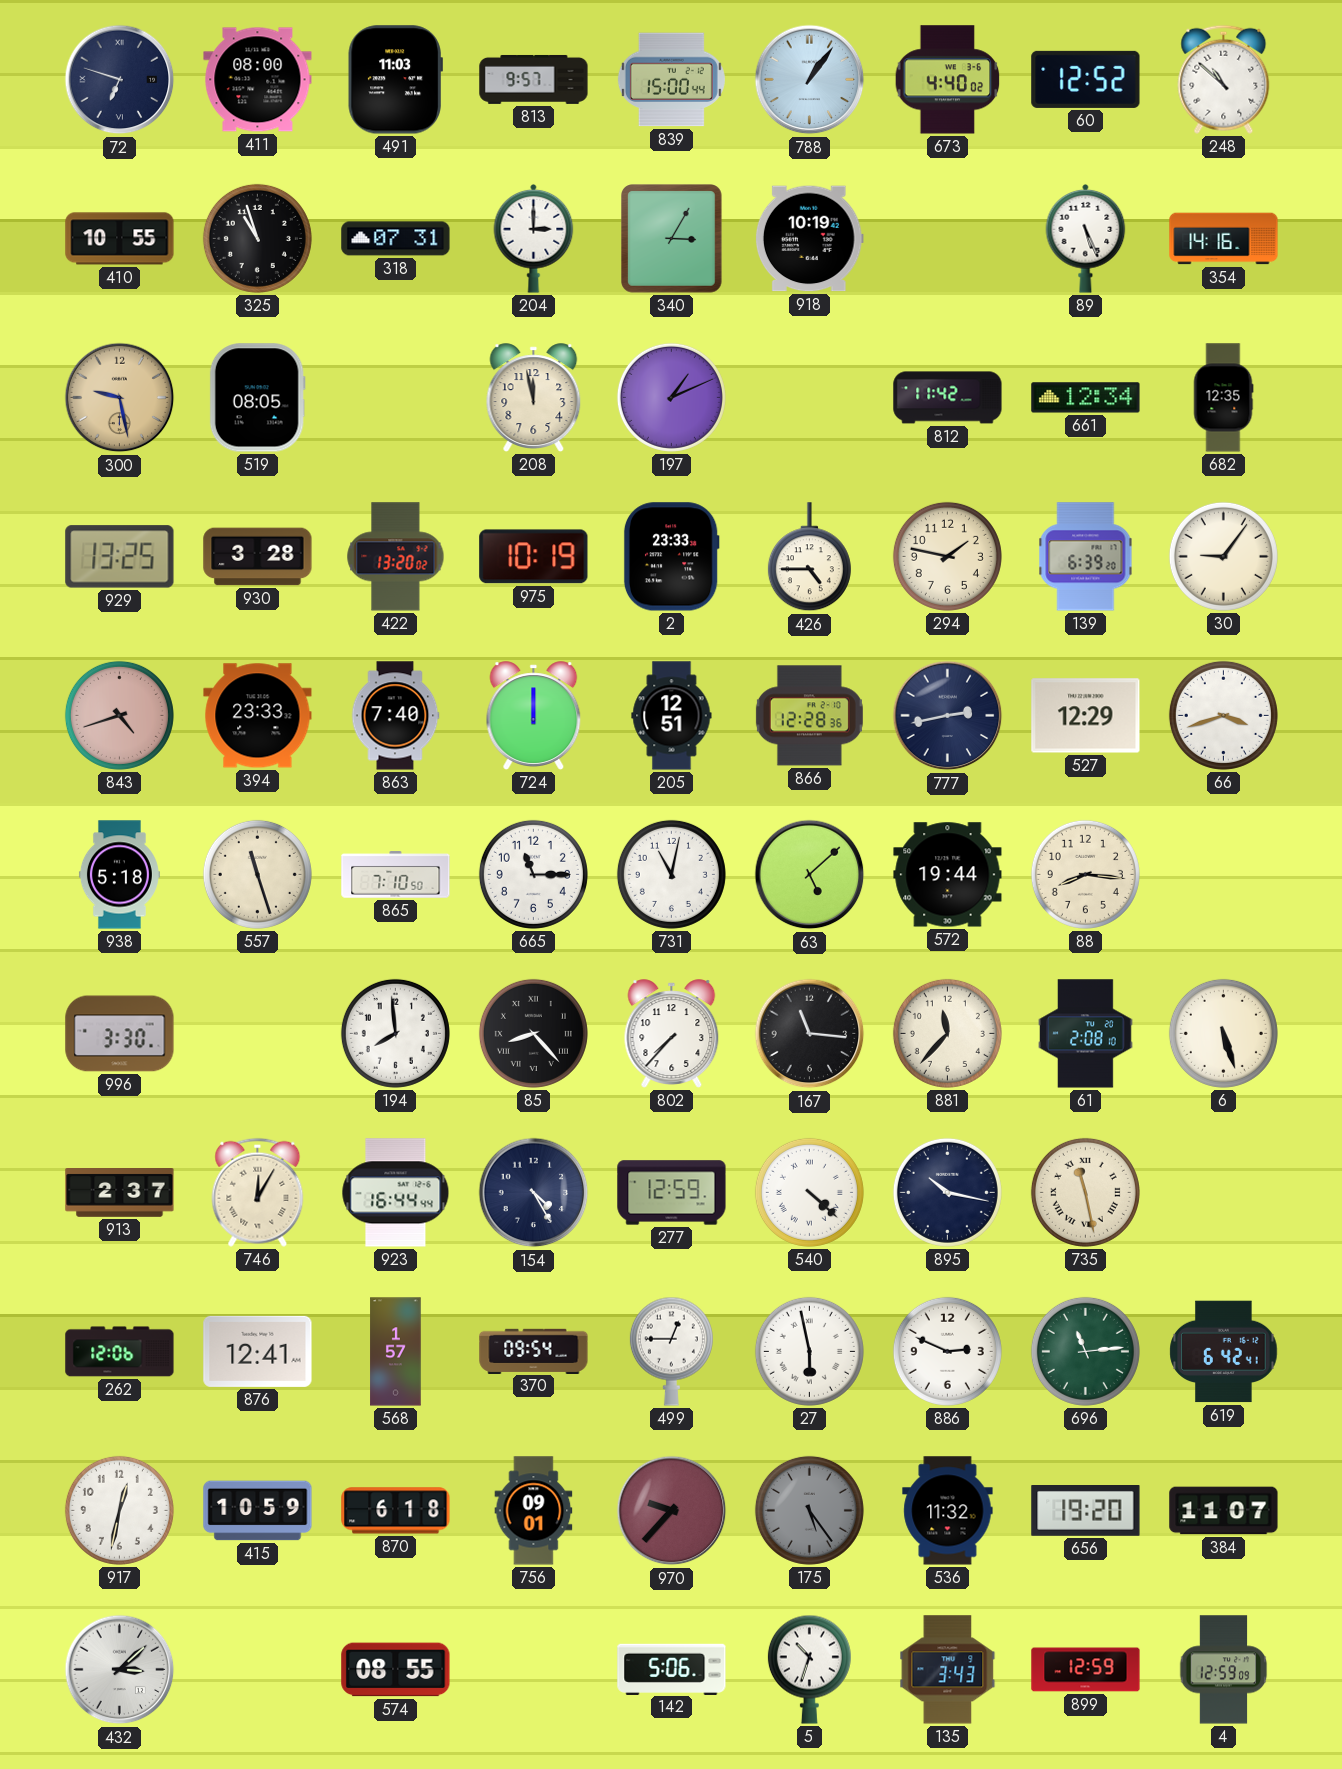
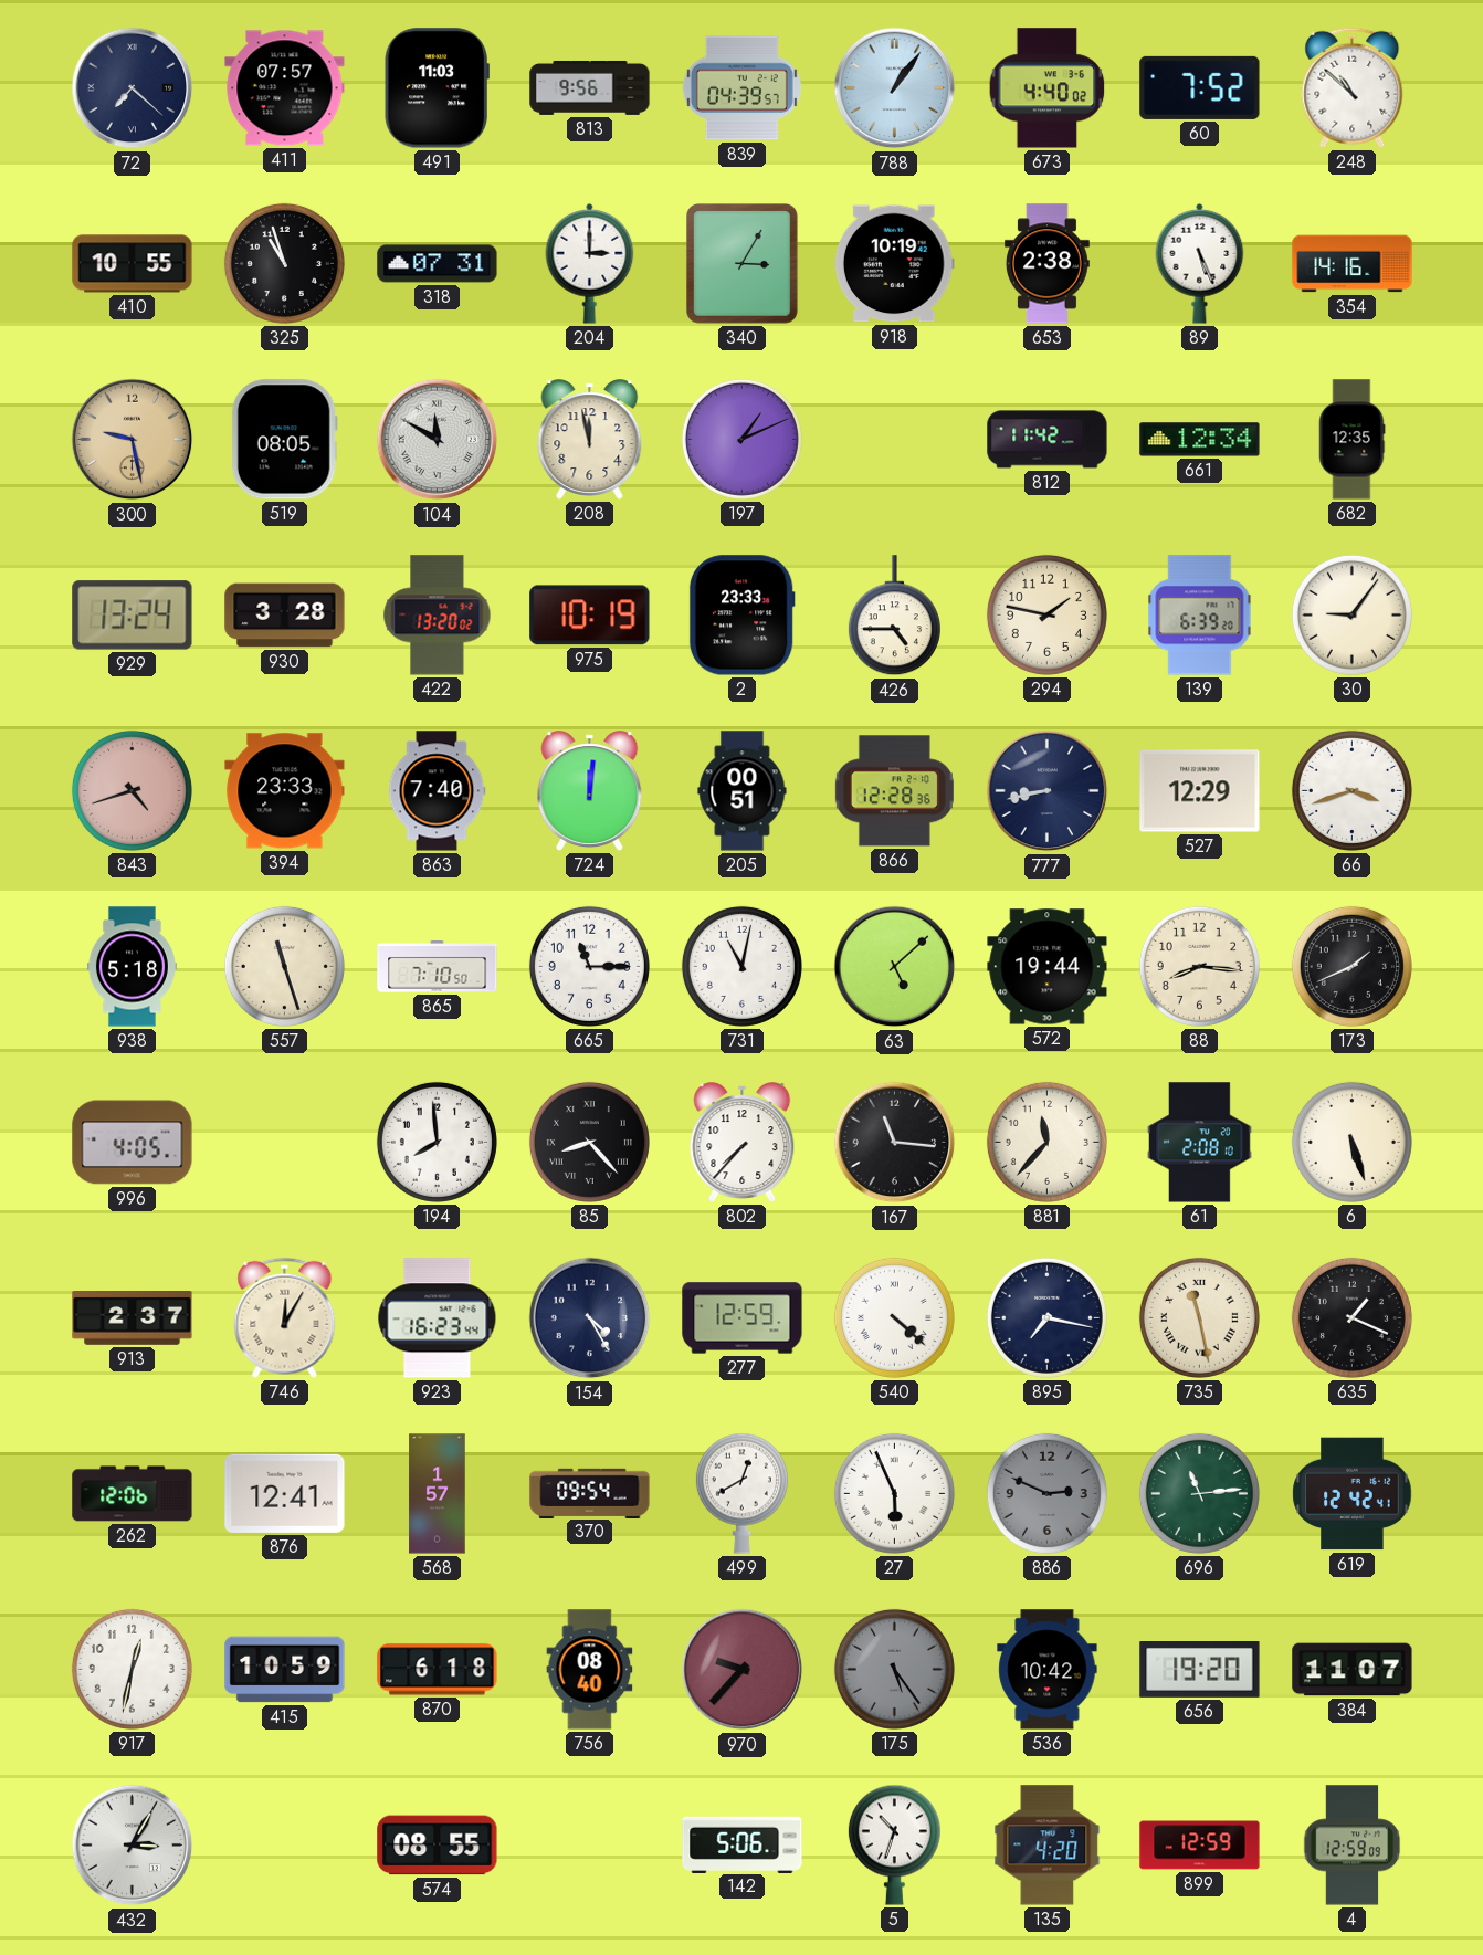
72: 6:48 -> 7:22
411: 08:00 -> 07:57
813: 9:57 -> 9:56
839: 15:00 -> 04:39
60: 12:52 -> 7:52
653: none -> 2:38
104: none -> 11:50
929: 13:25 -> 13:24
724: 12:00 -> 12:01
205: 12:51 -> 00:51
777: 2:43 -> 8:43
173: none -> 1:41
996: 3:30 -> 4:05
923: 16:44 -> 16:23
895: 10:17 -> 7:17
635: none -> 1:19
499: 12:45 -> 12:40
27: 5:58 -> 5:56
886 dial: white -> grey
619: 6:42 -> 12:42
756: 09:01 -> 08:40
536: 11:32 -> 10:42
432: 3:08 -> 3:05
135: 3:43 -> 4:20
